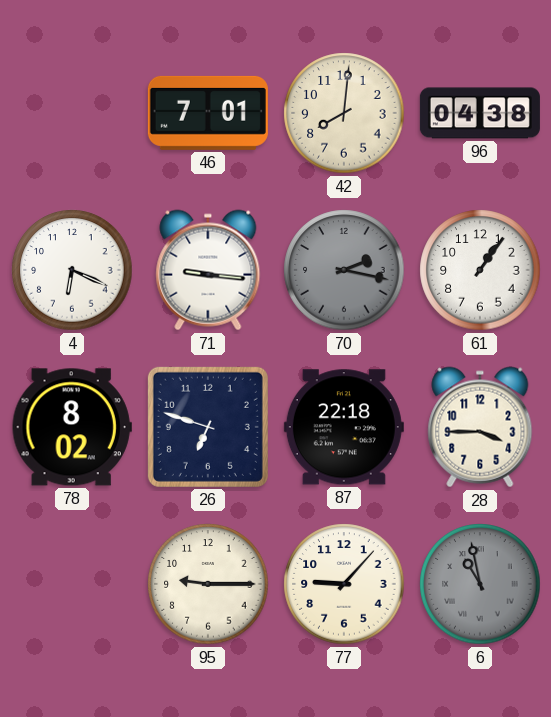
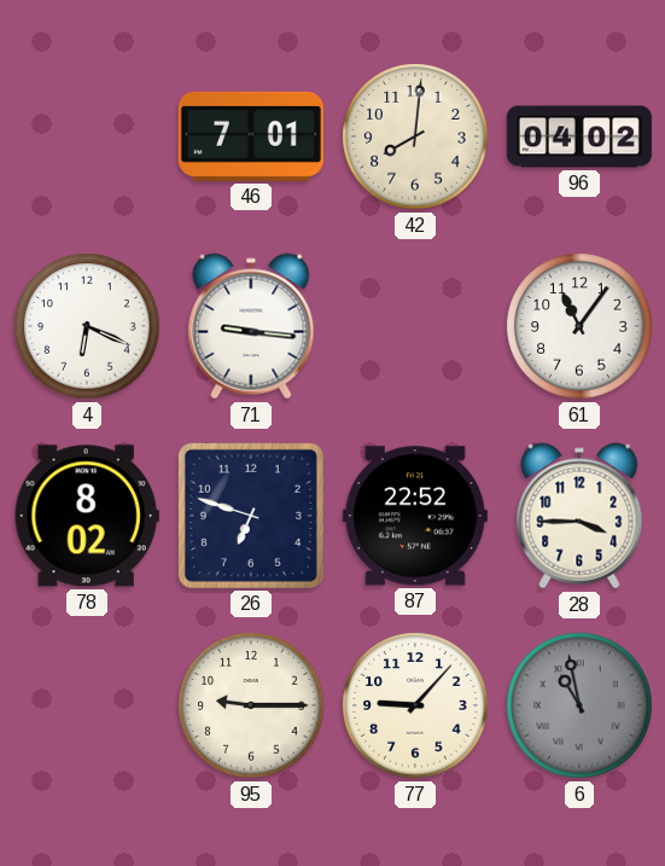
96: 04:38 -> 04:02
70: 2:17 -> none
61: 1:06 -> 11:06
87: 22:18 -> 22:52
